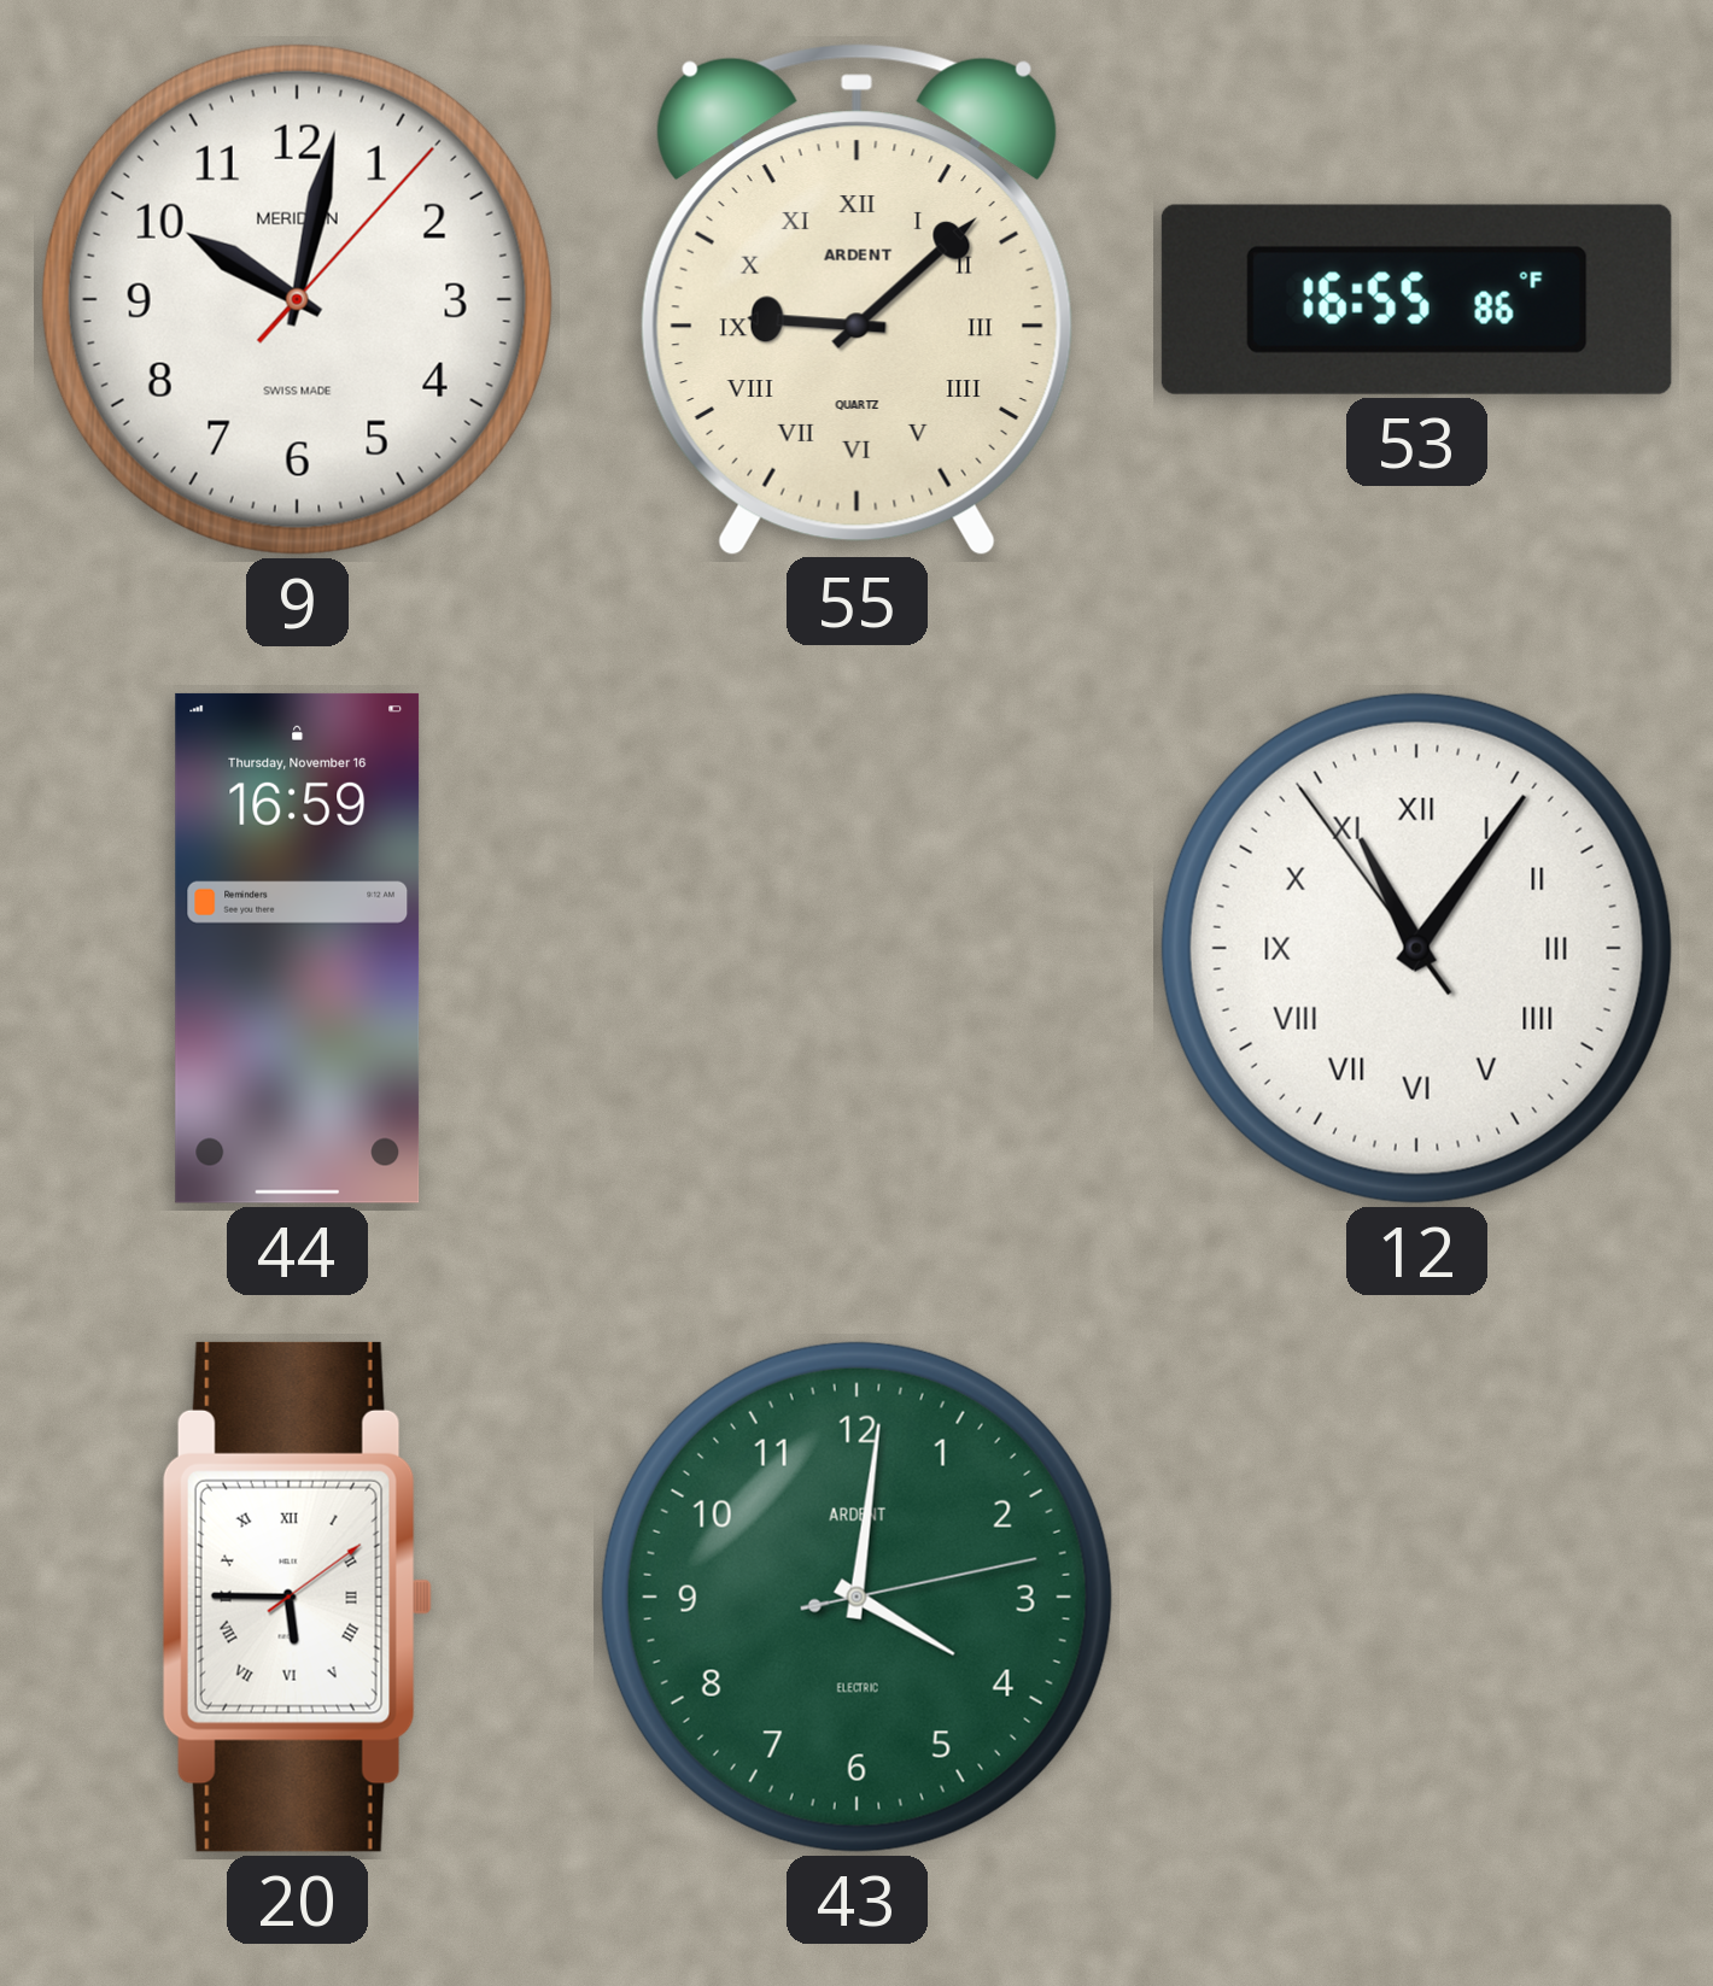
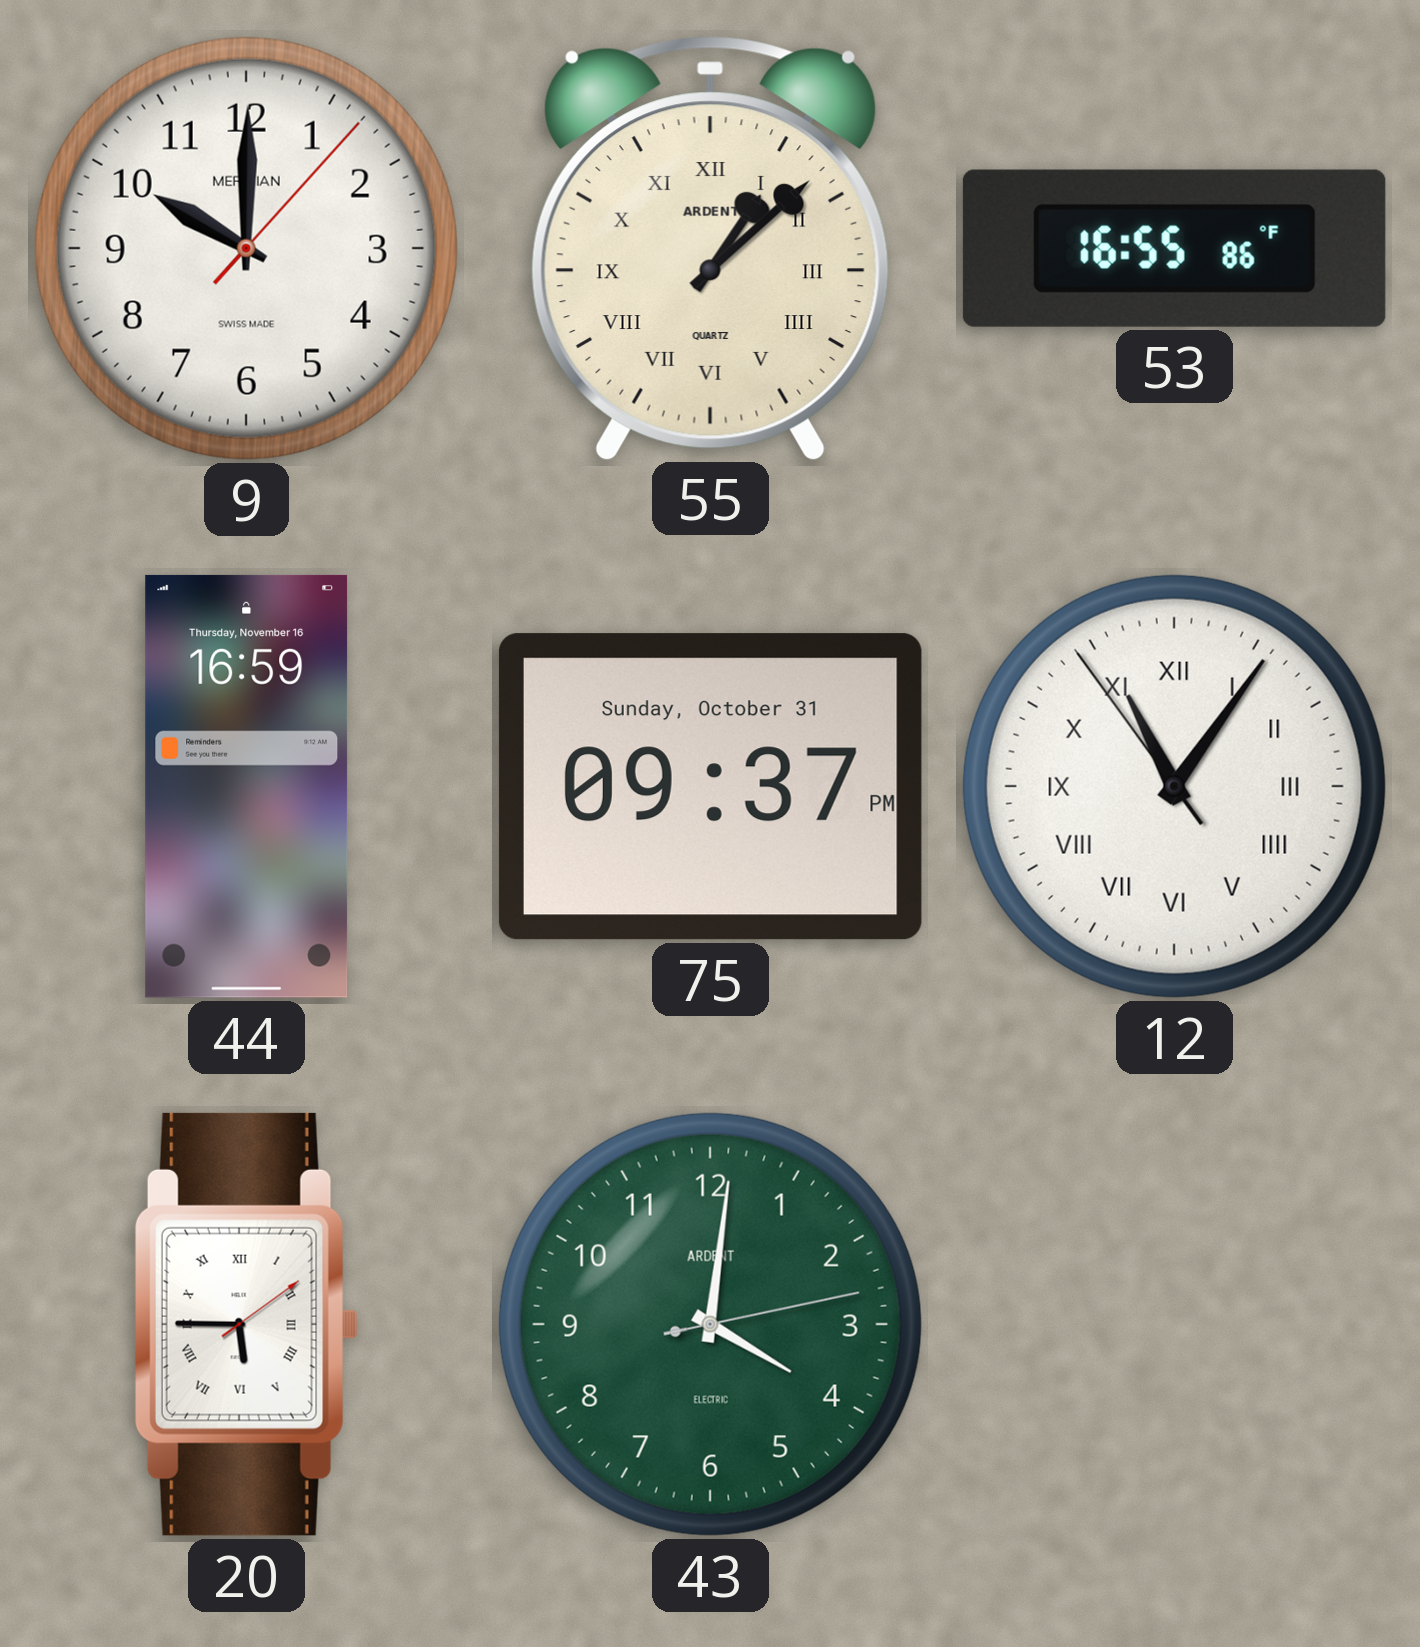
9: 10:02 -> 10:00
55: 9:08 -> 1:08
75: none -> 09:37
